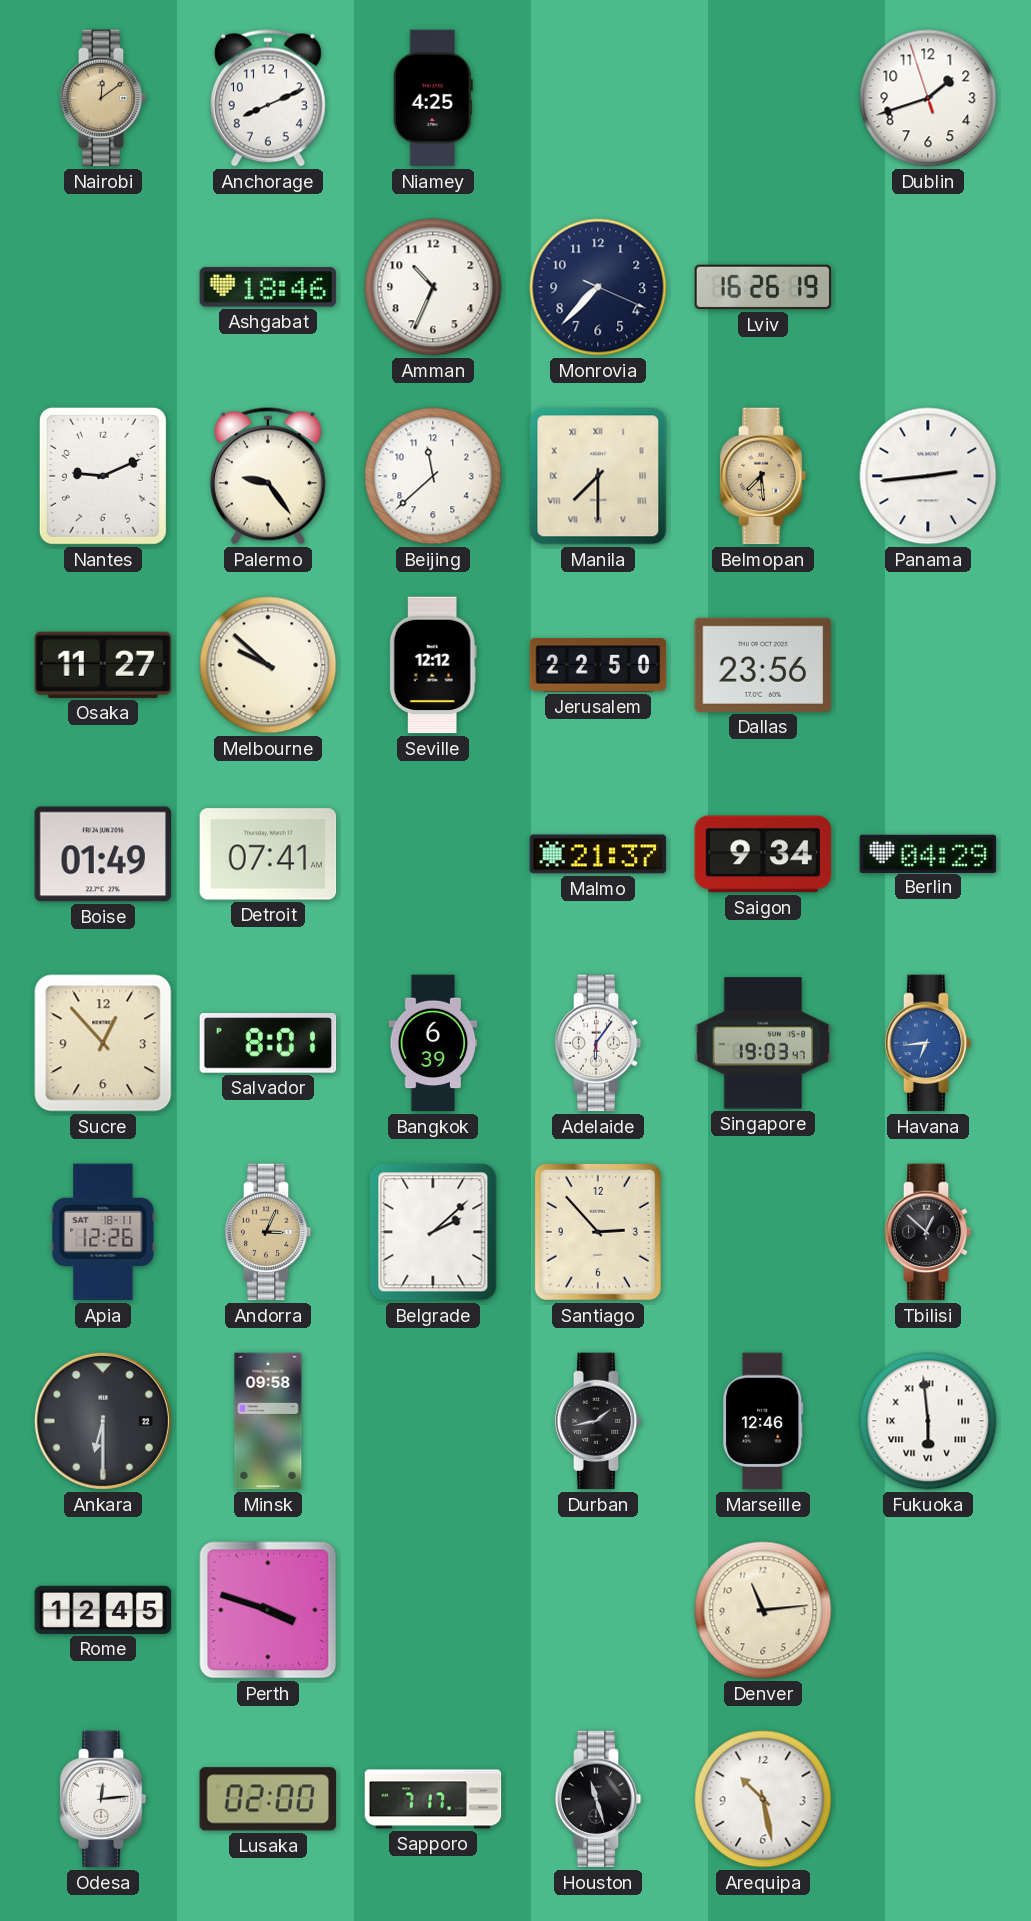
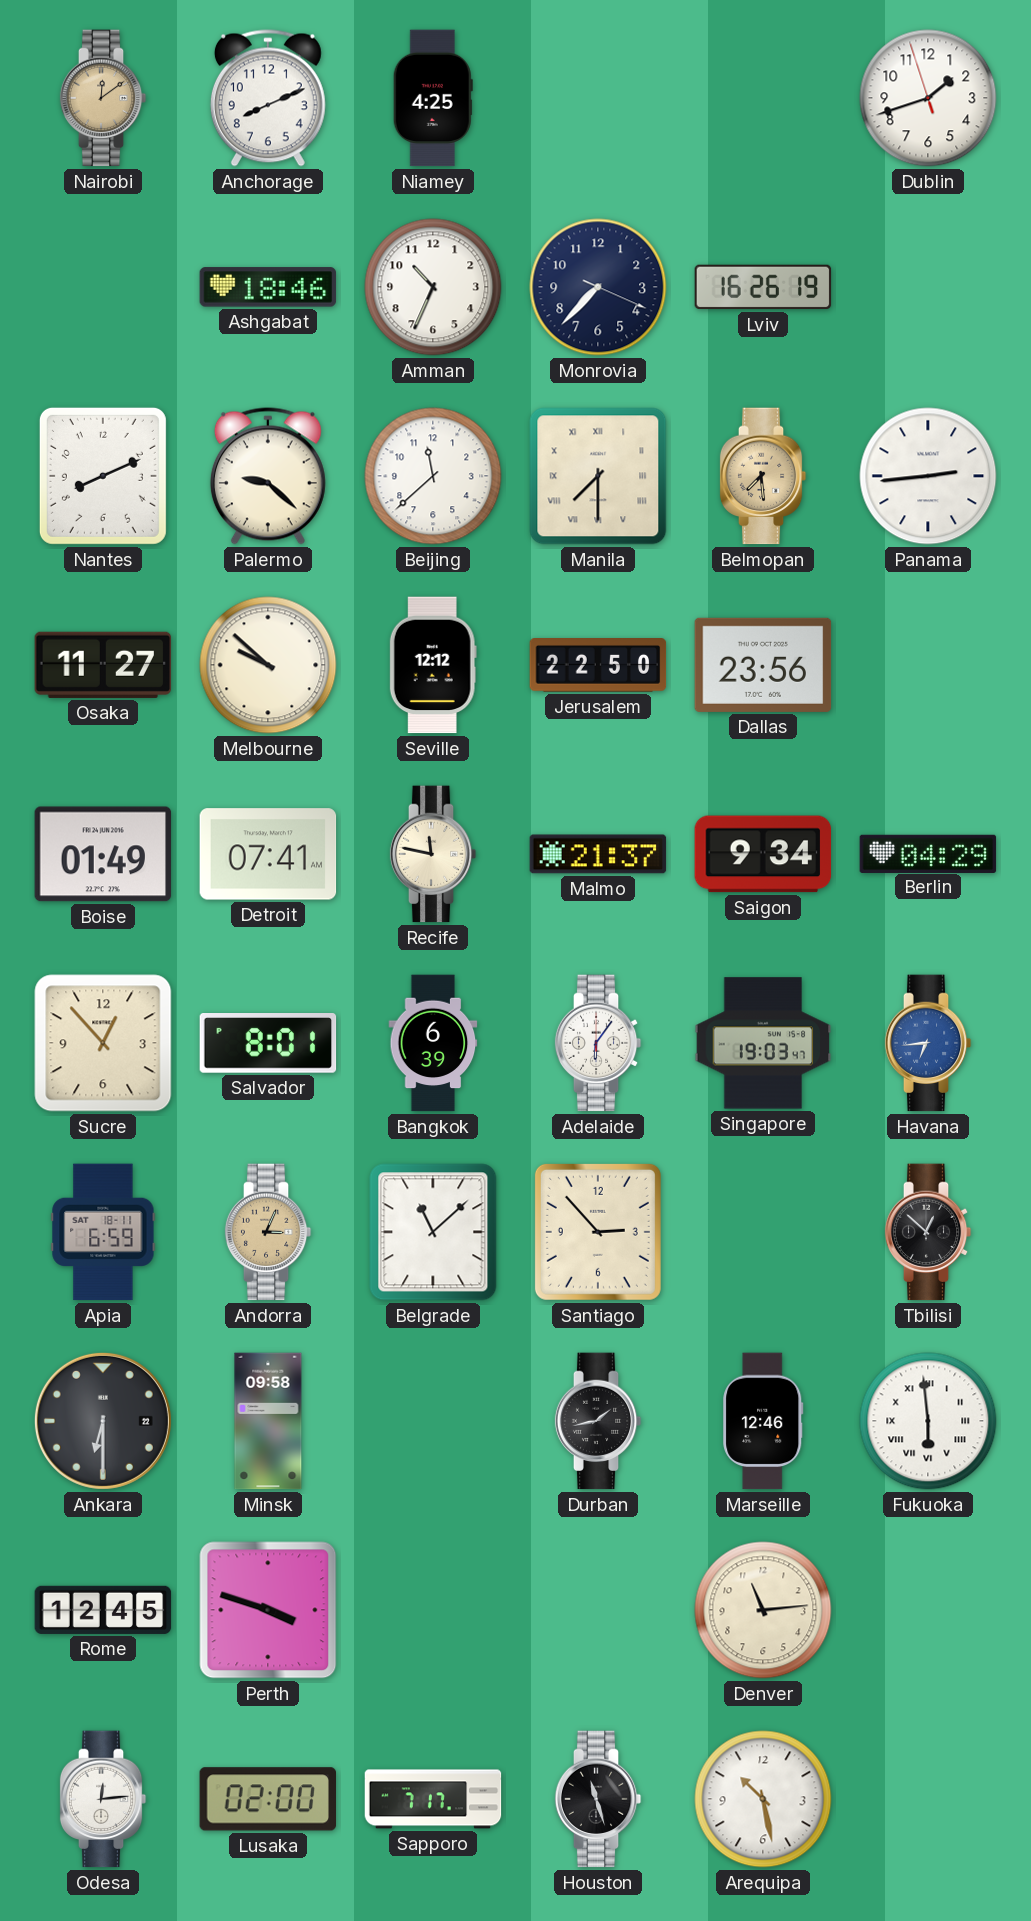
Nantes: 9:11 -> 8:11
Palermo: 9:24 -> 9:22
Recife: none -> 11:47
Apia: 12:26 -> 6:59
Belgrade: 2:08 -> 11:08
